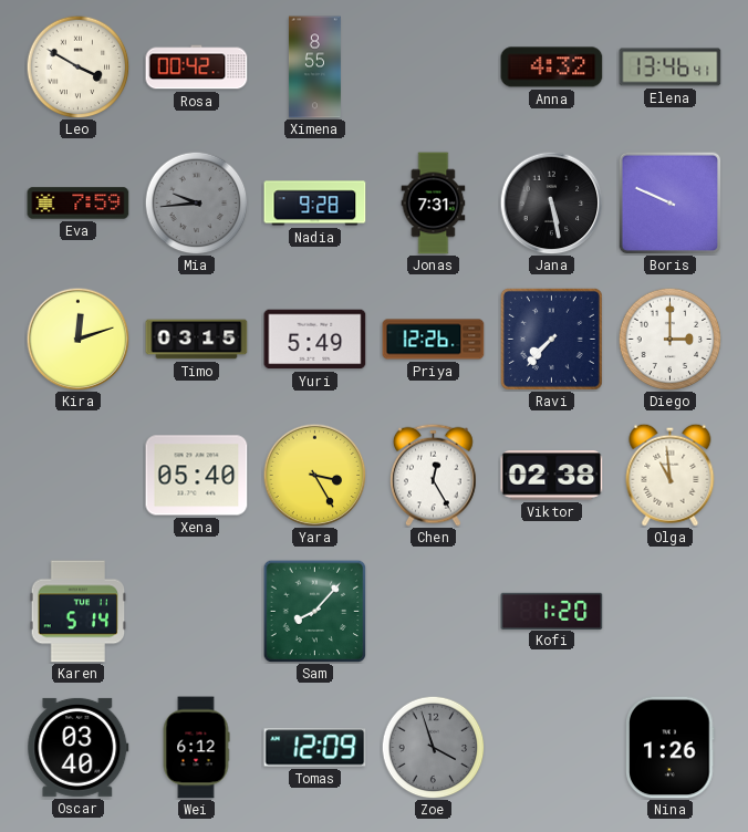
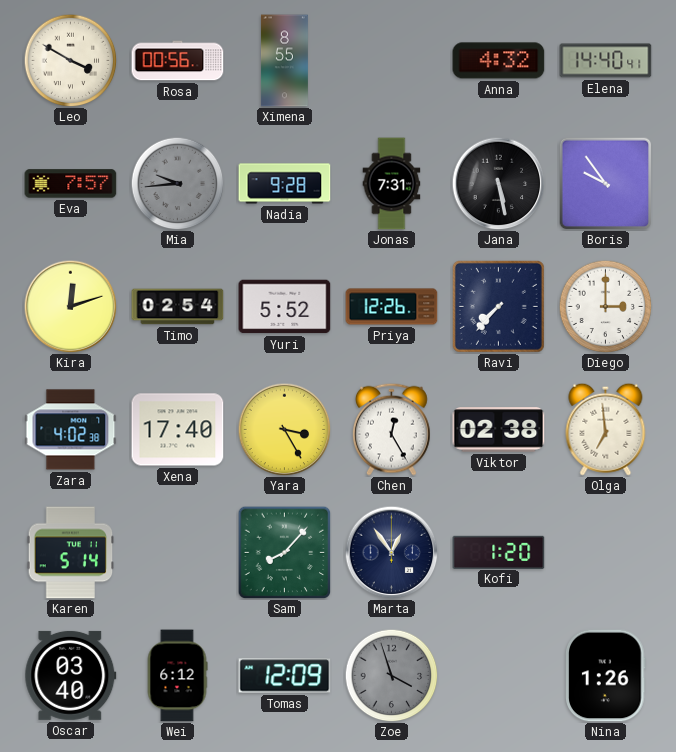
Rosa: 00:42 -> 00:56
Elena: 13:46 -> 14:40
Eva: 7:59 -> 7:57
Boris: 9:49 -> 9:54
Timo: 03:15 -> 02:54
Yuri: 5:49 -> 5:52
Zara: none -> 4:02
Xena: 05:40 -> 17:40
Olga: 10:59 -> 6:59
Marta: none -> 12:54
